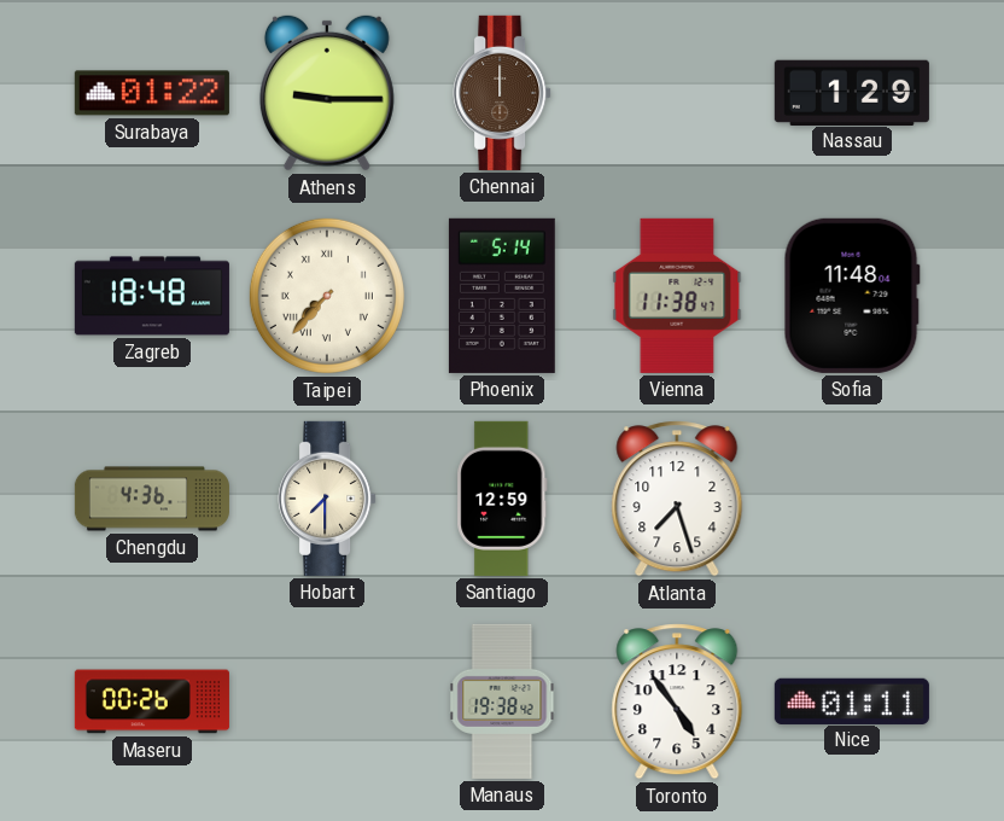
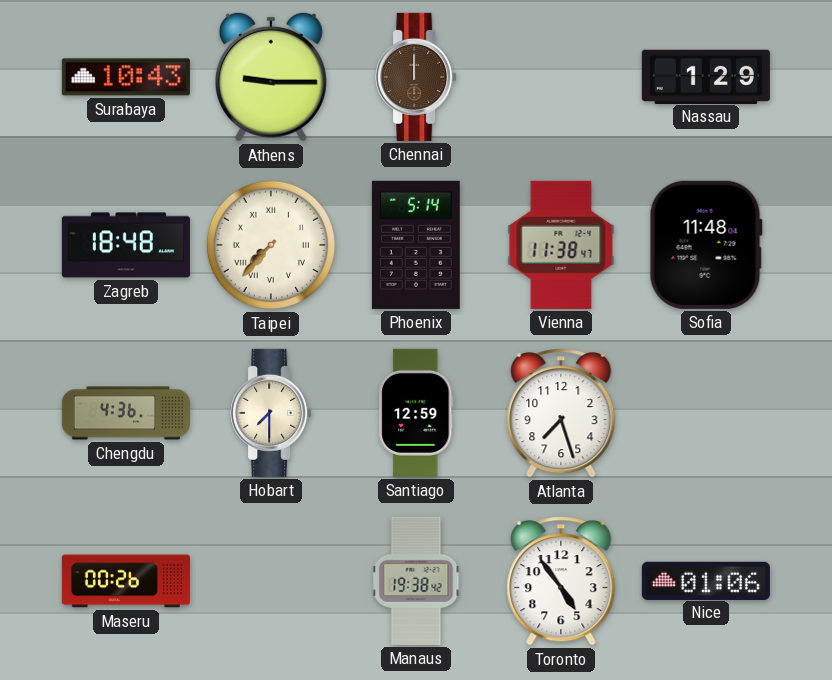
Surabaya: 01:22 -> 10:43
Nice: 01:11 -> 01:06
